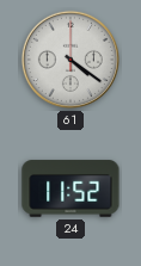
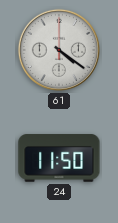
24: 11:52 -> 11:50
